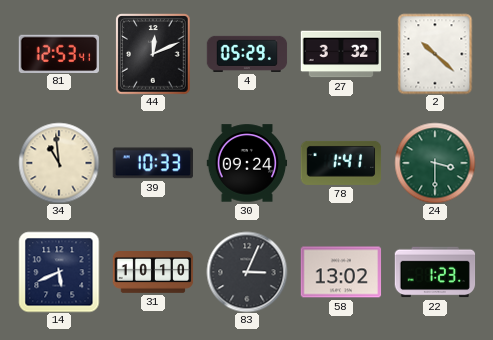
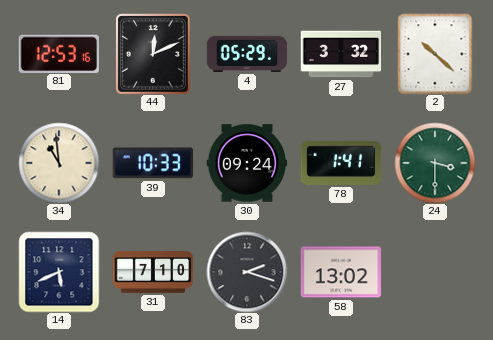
81: 12:53:41 -> 12:53:16
31: 10:10 -> 7:10
83: 3:04 -> 2:18
22: 1:23 -> none
